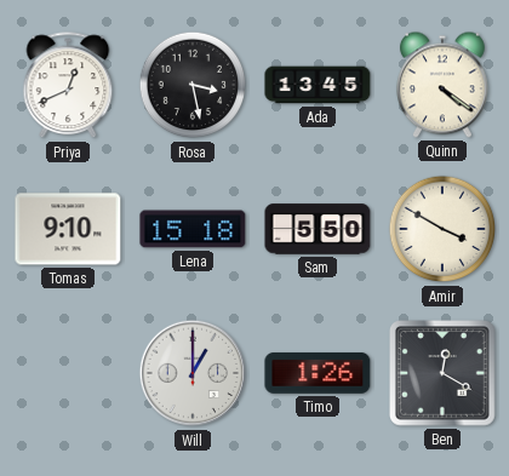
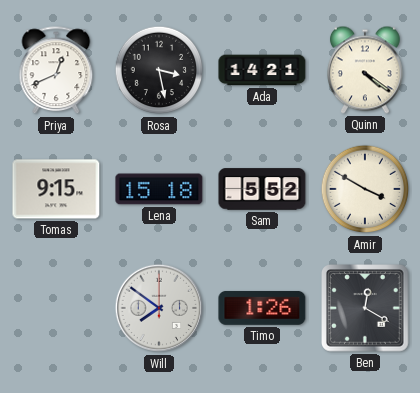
Ada: 13:45 -> 14:21
Tomas: 9:10 -> 9:15
Sam: 5:50 -> 5:52
Will: 1:00 -> 7:51
